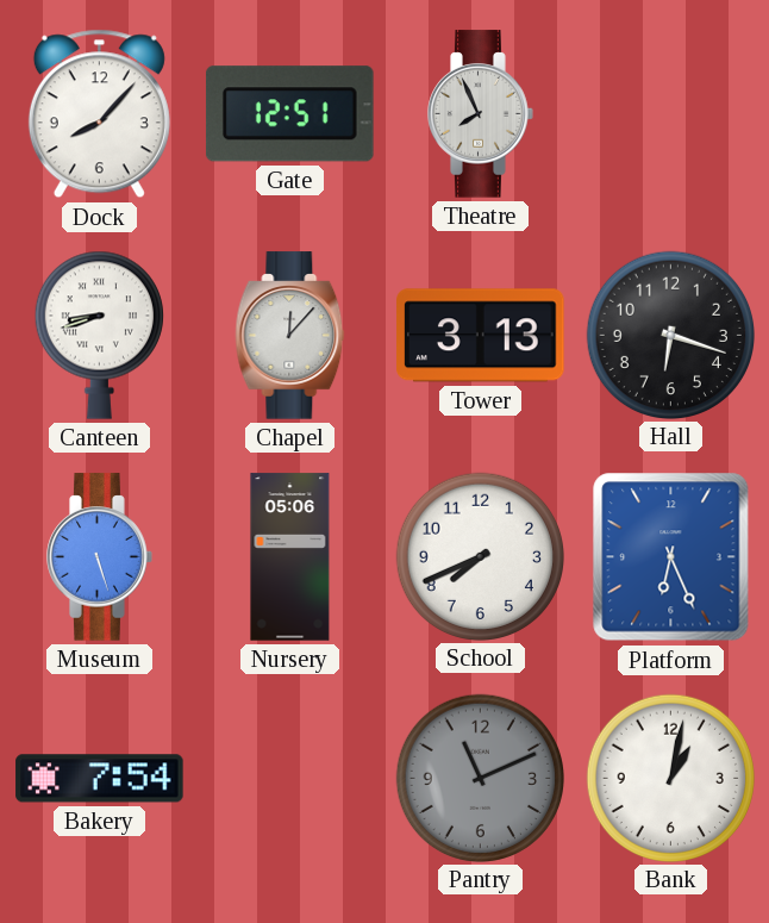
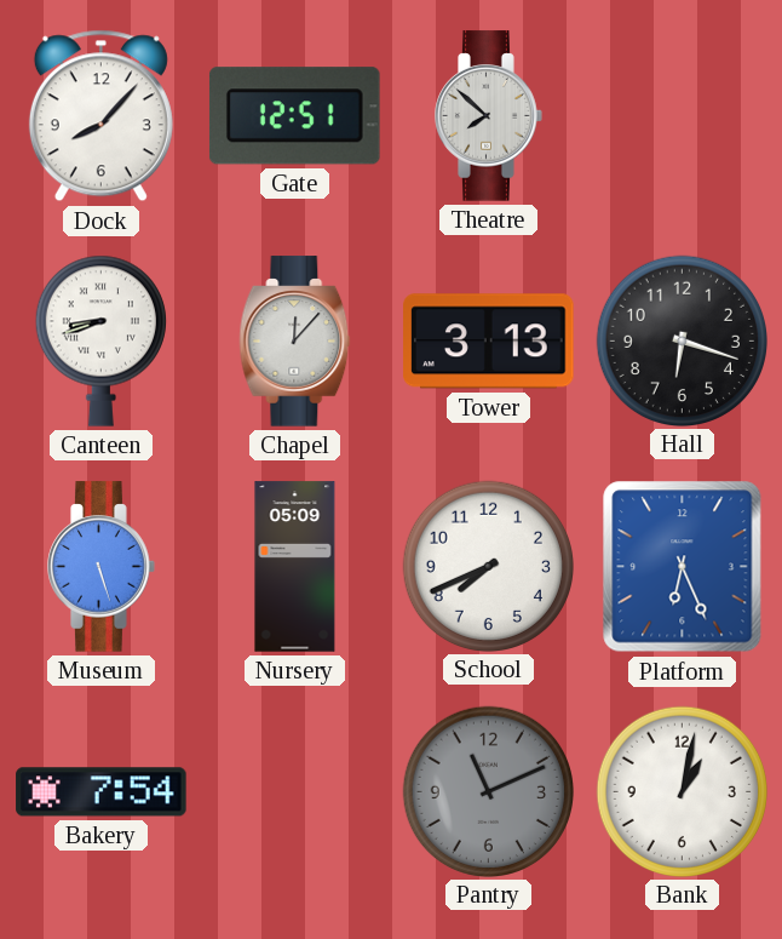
Theatre: 7:56 -> 7:52
Nursery: 05:06 -> 05:09
